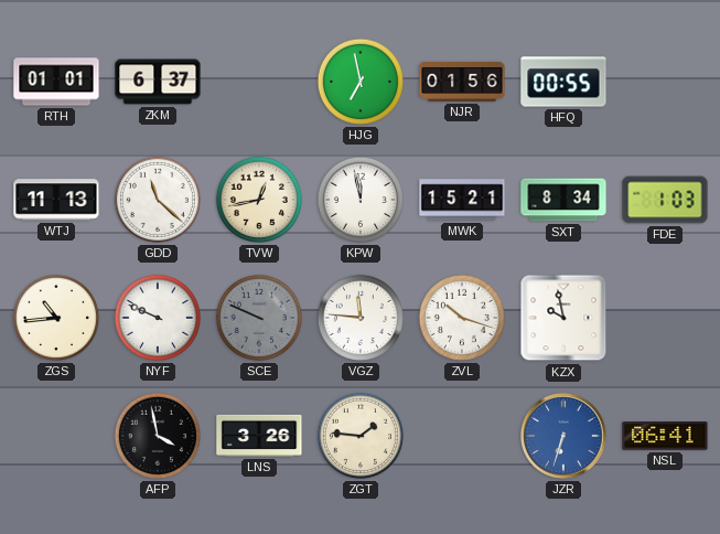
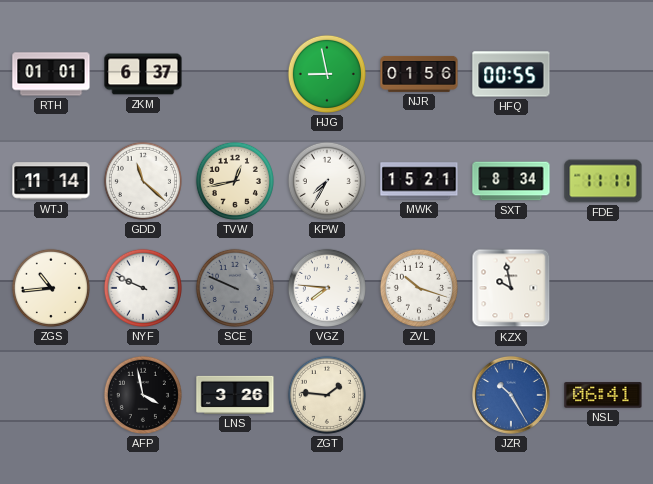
HJG: 6:58 -> 8:58
WTJ: 11:13 -> 11:14
KPW: 11:58 -> 7:35
FDE: 1:03 -> 11:11
VGZ: 11:46 -> 7:46
JZR: 6:33 -> 10:25
